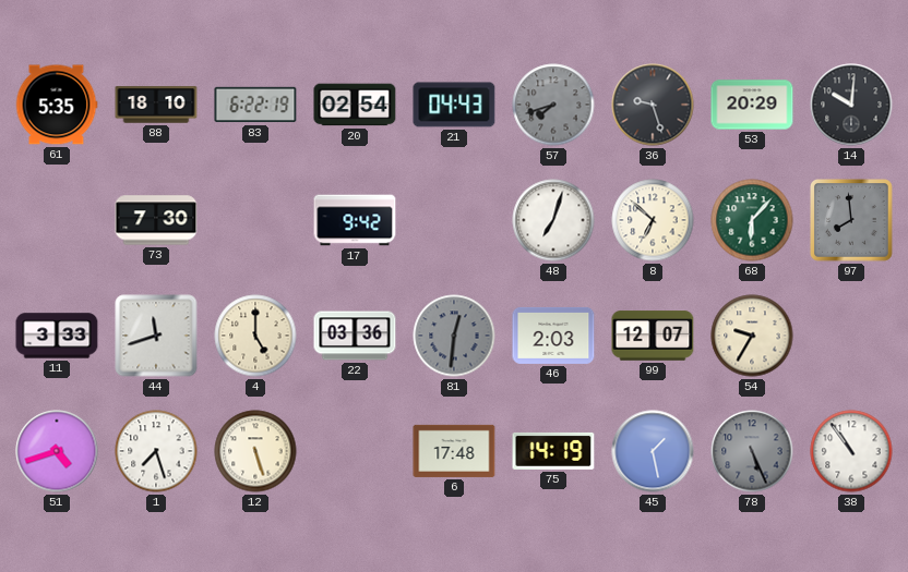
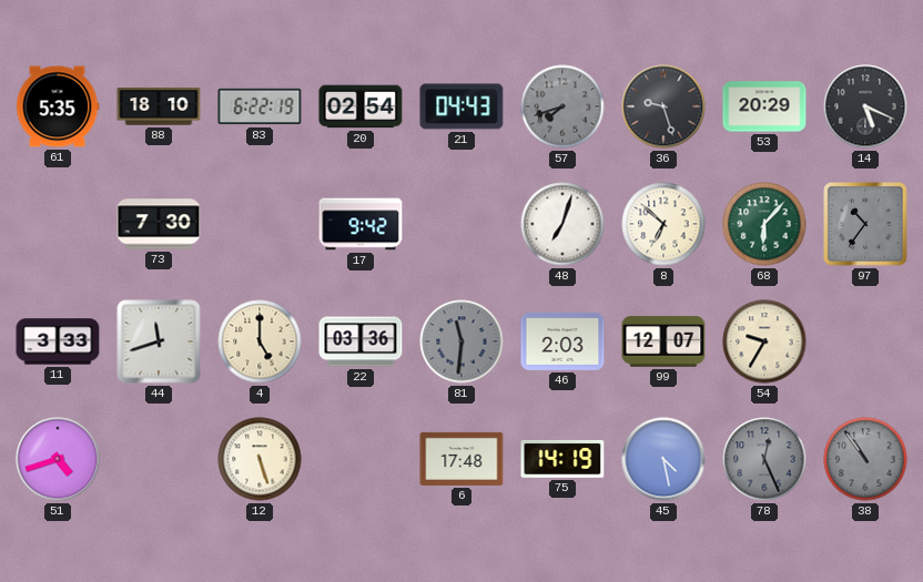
14: 10:01 -> 5:19
97: 7:59 -> 10:36
81: 12:31 -> 11:31
1: 7:27 -> none
45: 1:28 -> 4:28
78: 5:26 -> 12:26
38 dial: white -> grey
